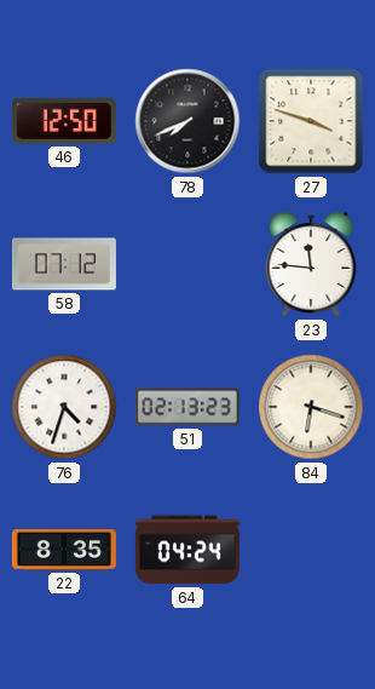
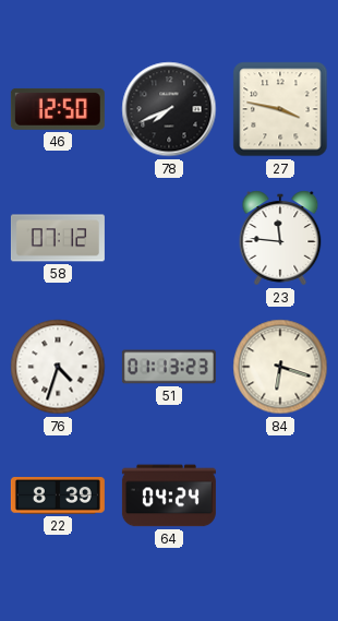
27: 3:48 -> 3:47
51: 02:13 -> 01:13
22: 8:35 -> 8:39
